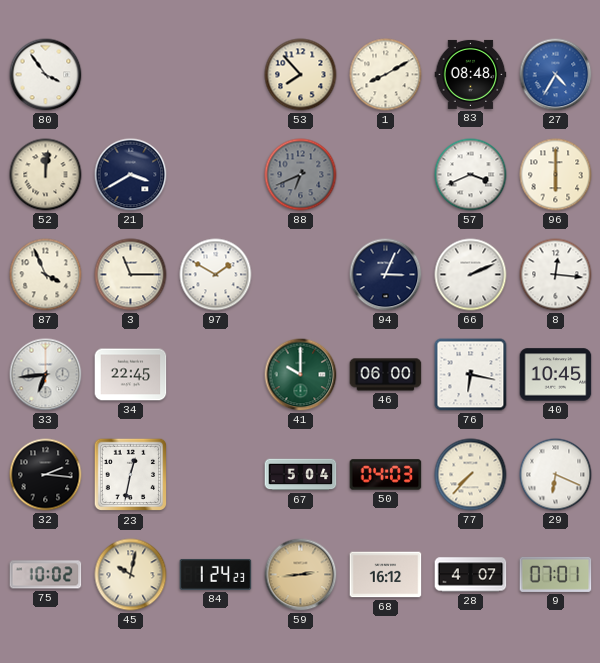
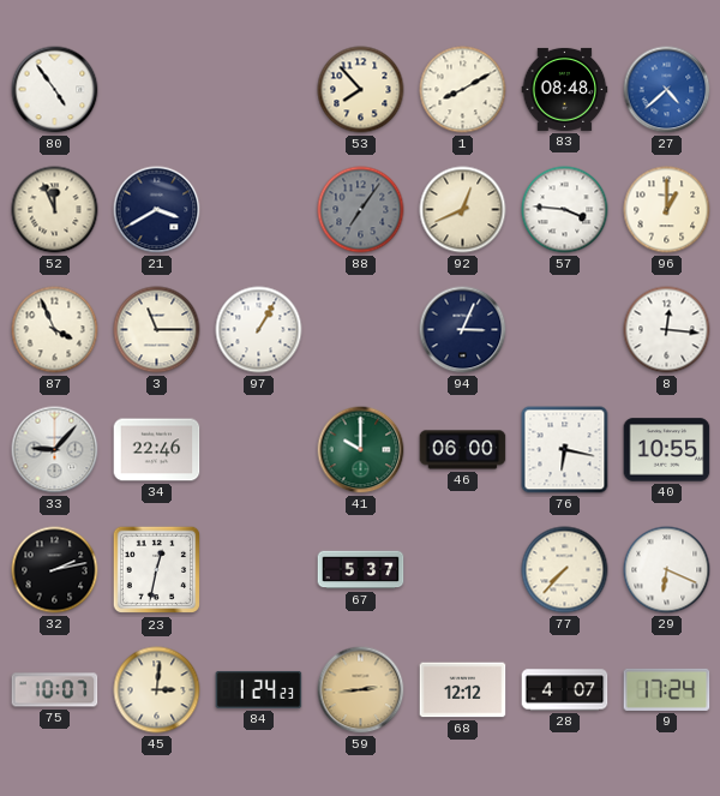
80: 3:54 -> 4:54
27: 4:35 -> 4:38
52: 12:01 -> 11:56
88: 6:41 -> 7:06
92: none -> 12:41
57: 3:41 -> 3:46
96: 6:00 -> 1:00
97: 1:50 -> 1:05
66: 2:11 -> none
33: 6:44 -> 9:07
34: 22:45 -> 22:46
40: 10:45 -> 10:55
32: 2:16 -> 2:13
67: 5:04 -> 5:37
50: 04:03 -> none
75: 10:02 -> 10:07
45: 10:02 -> 3:01
68: 16:12 -> 12:12
9: 07:01 -> 17:24
